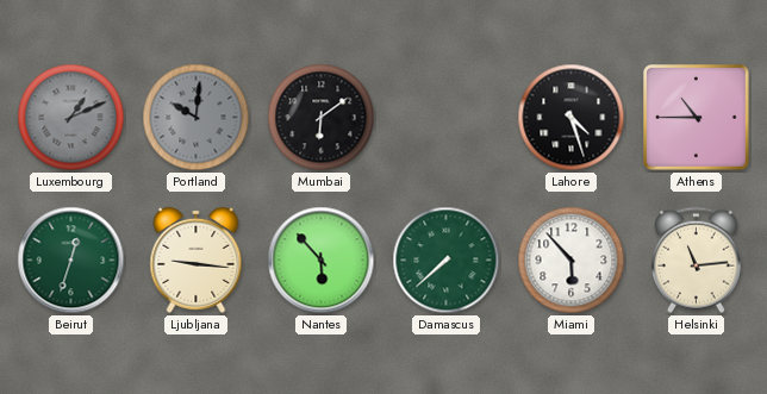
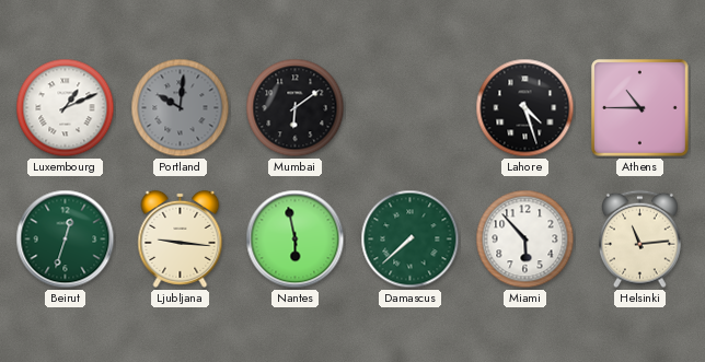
Luxembourg dial: grey -> white
Nantes: 5:53 -> 5:58
